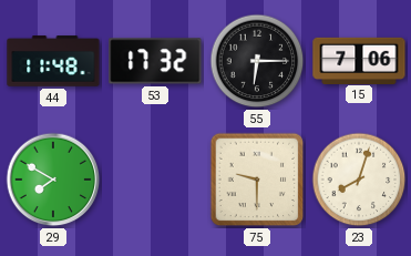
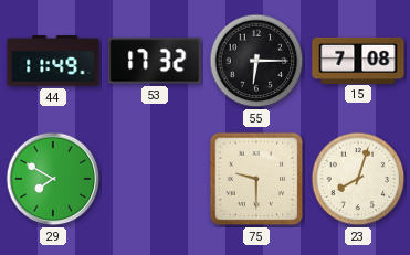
44: 11:48 -> 11:49
15: 7:06 -> 7:08
